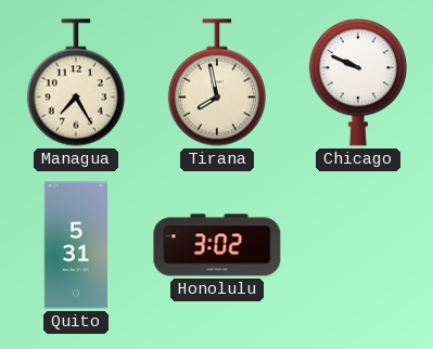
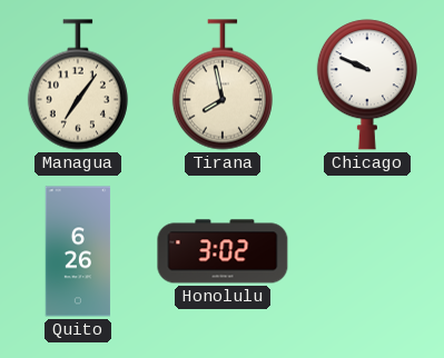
Managua: 7:25 -> 7:06
Quito: 5:31 -> 6:26
